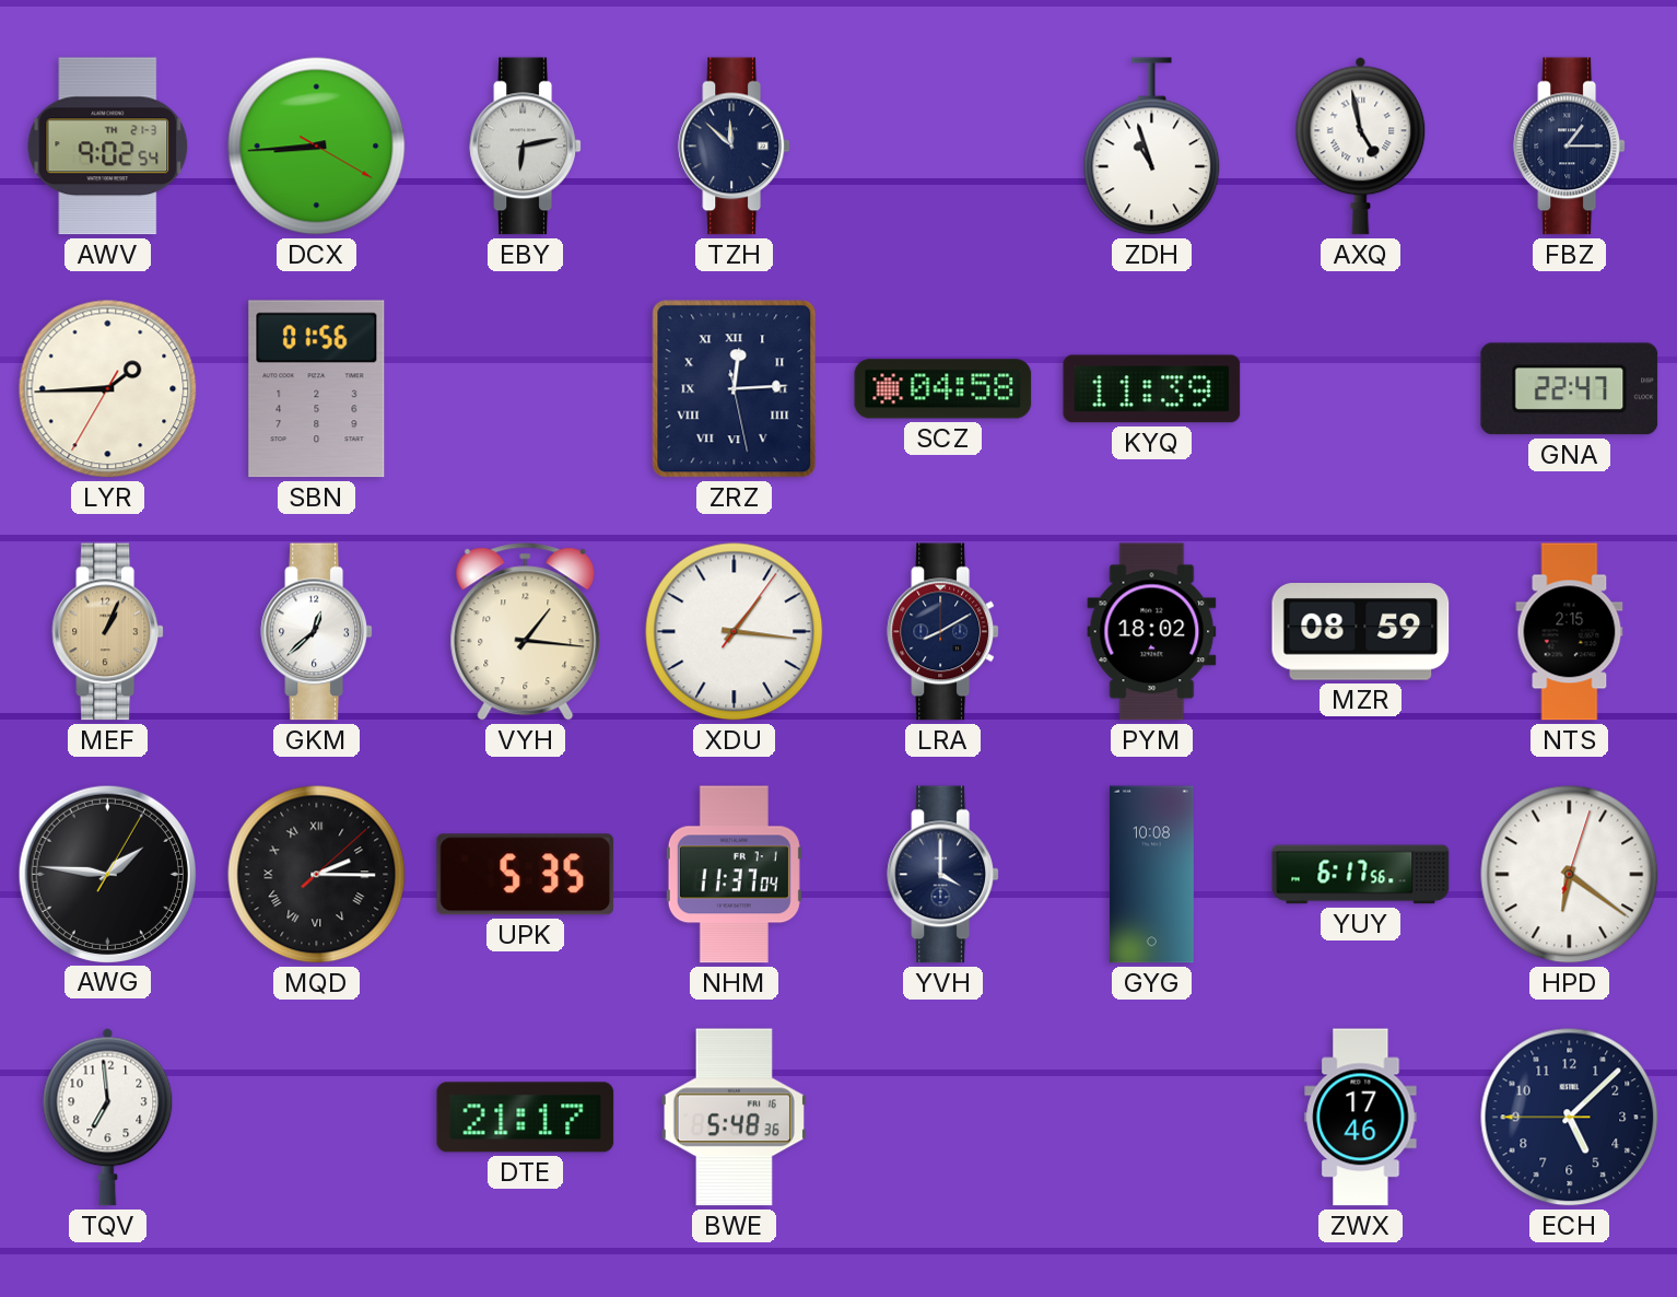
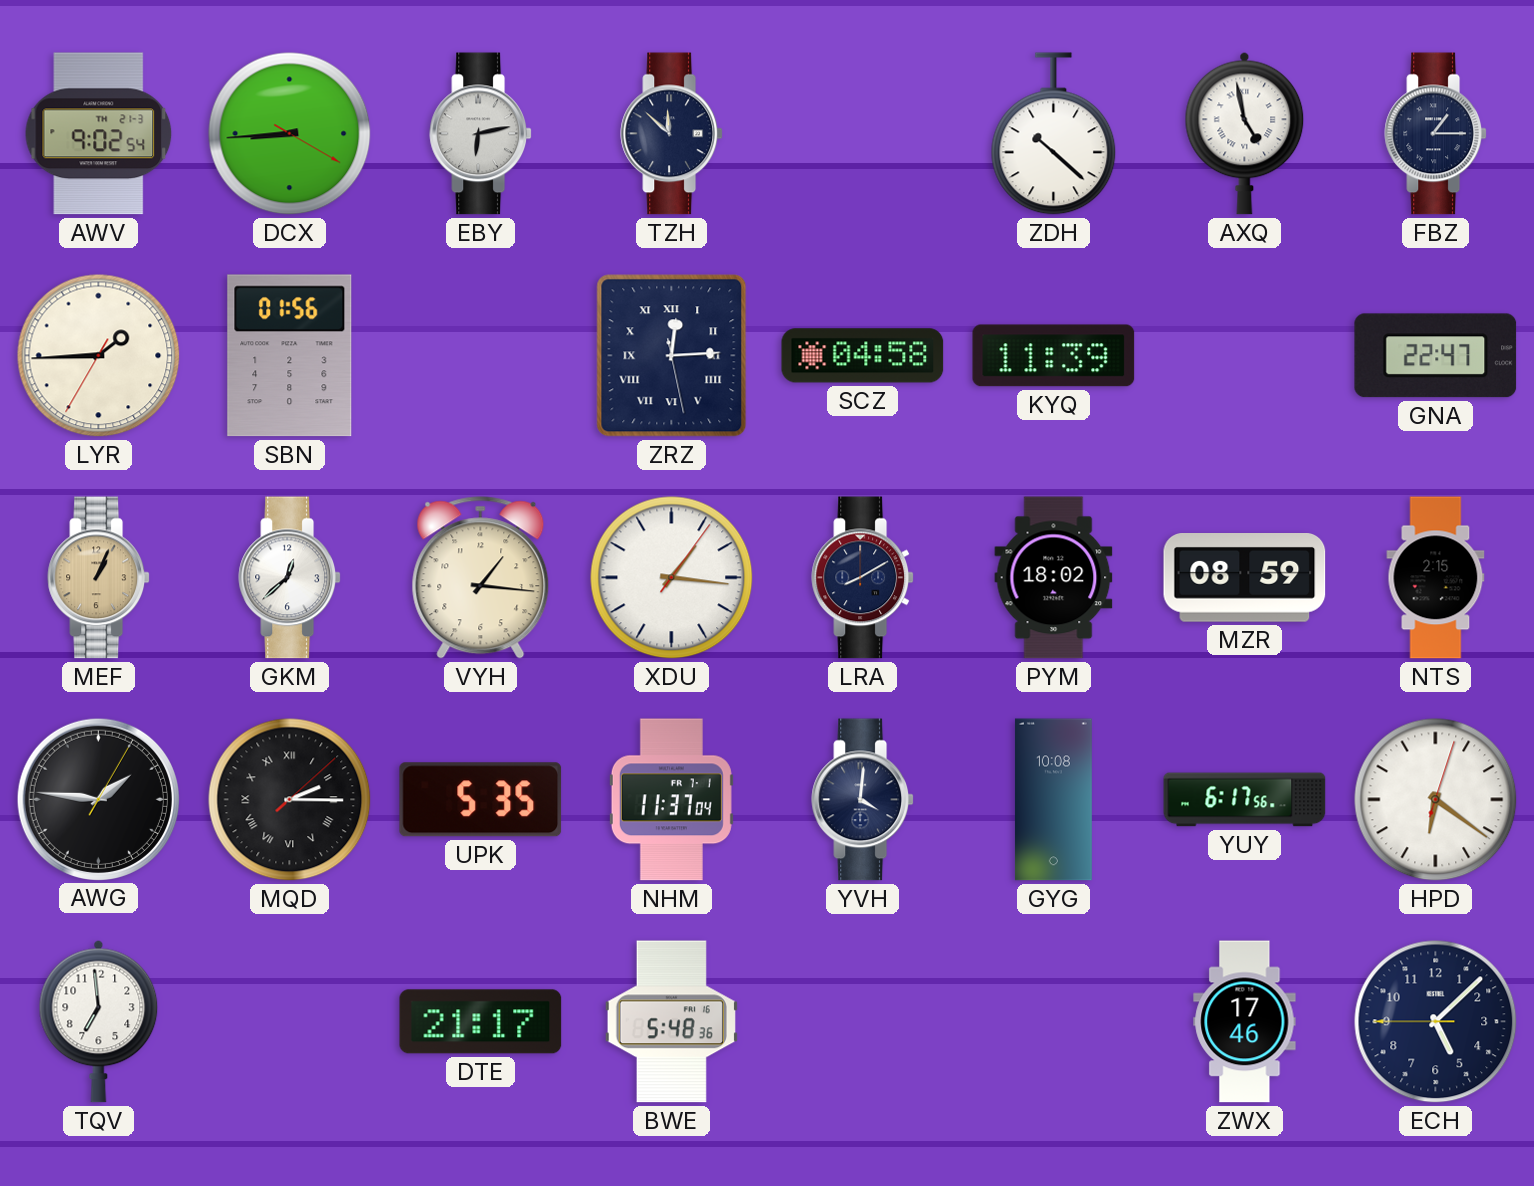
ZDH: 10:57 -> 10:22
YVH: 4:00 -> 4:01
